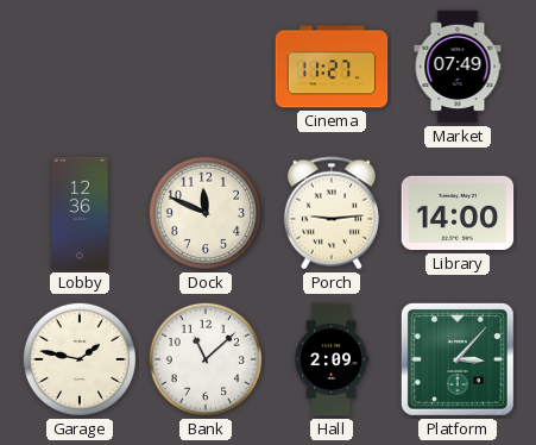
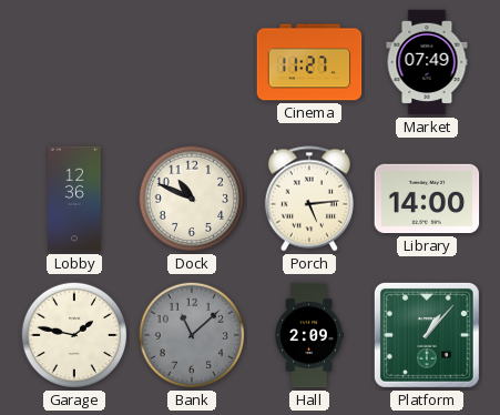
Dock: 11:49 -> 10:49
Porch: 9:14 -> 5:14
Bank dial: white -> grey
Platform: 3:07 -> 1:07
